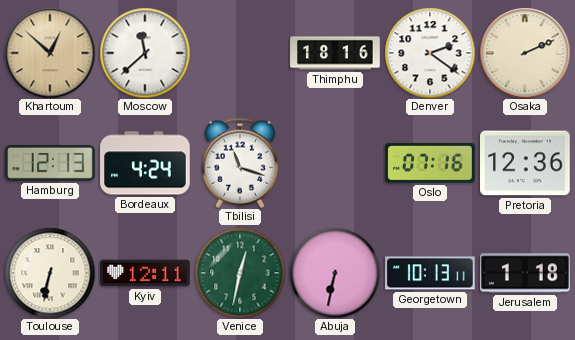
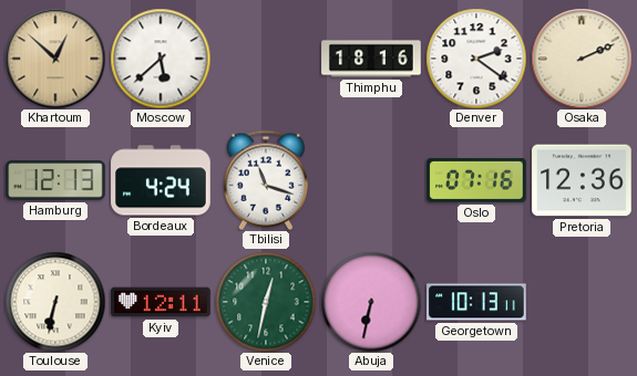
Moscow: 11:38 -> 5:38
Jerusalem: 1:18 -> none
